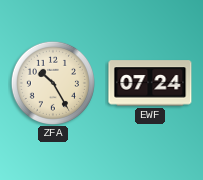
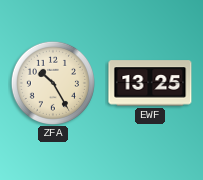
EWF: 07:24 -> 13:25
